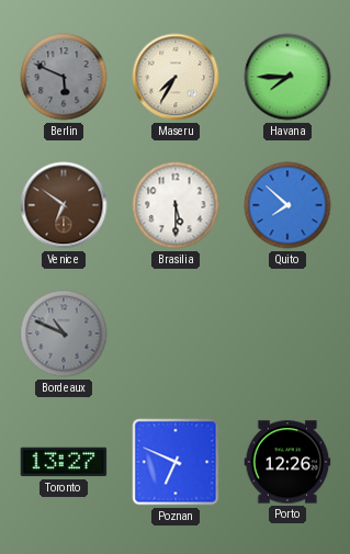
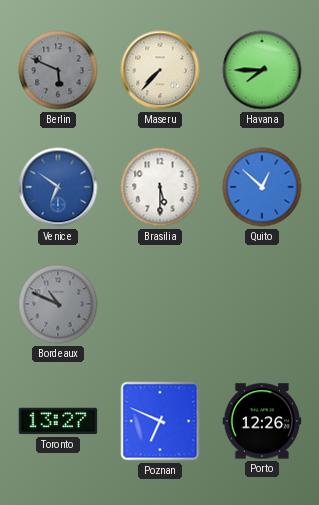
Maseru: 7:35 -> 7:37
Venice dial: brown -> blue
Quito: 7:52 -> 12:52
